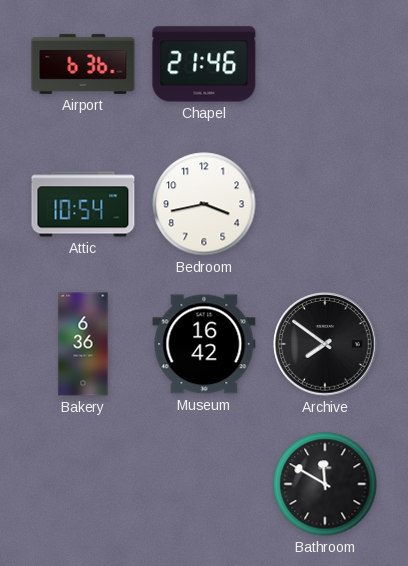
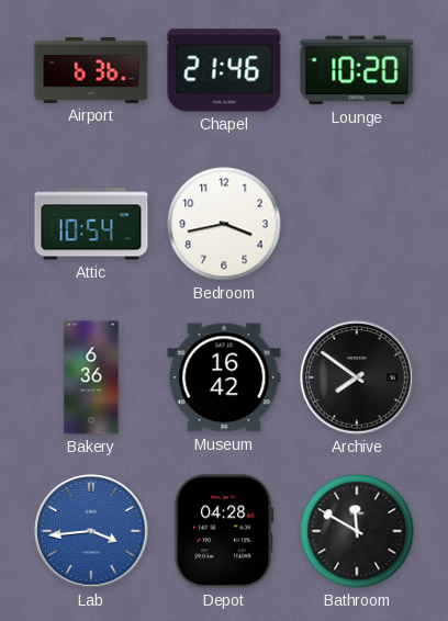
Lounge: none -> 10:20
Lab: none -> 3:44
Depot: none -> 04:28
